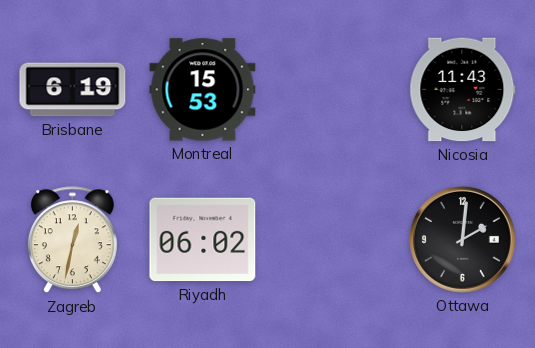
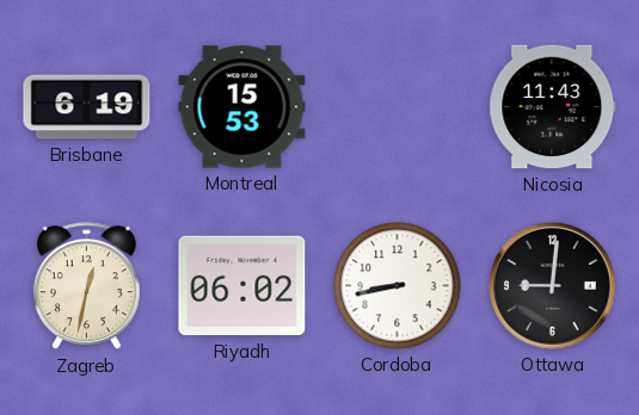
Cordoba: none -> 8:43
Ottawa: 2:01 -> 9:01
